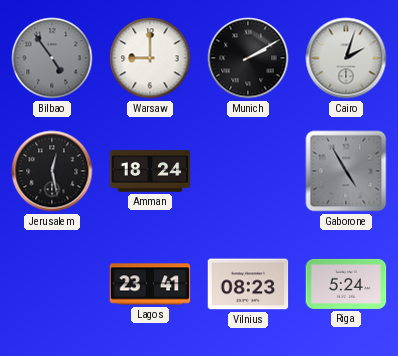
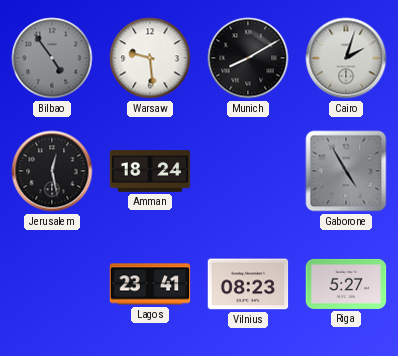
Warsaw: 9:00 -> 9:29
Munich: 2:10 -> 8:10
Riga: 5:24 -> 5:27
